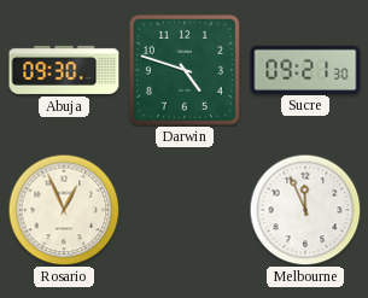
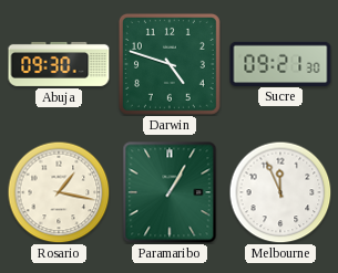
Rosario: 12:56 -> 1:17
Paramaribo: none -> 1:05
